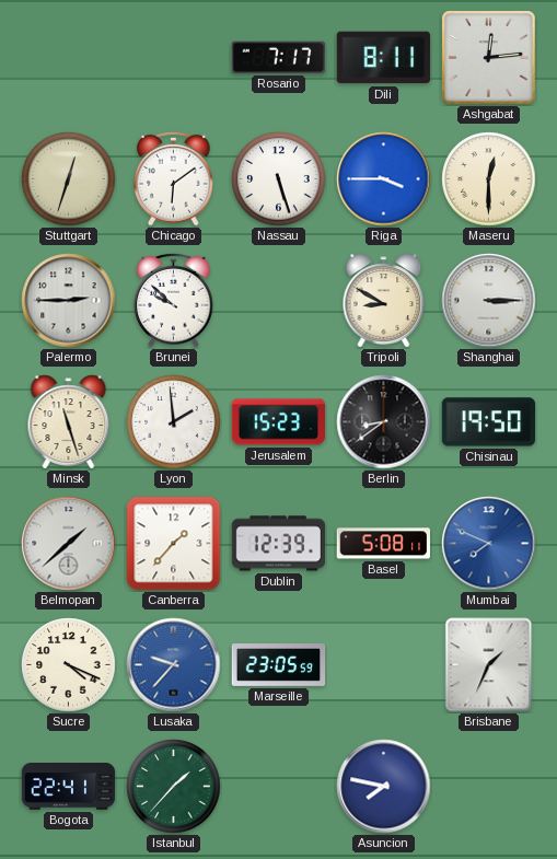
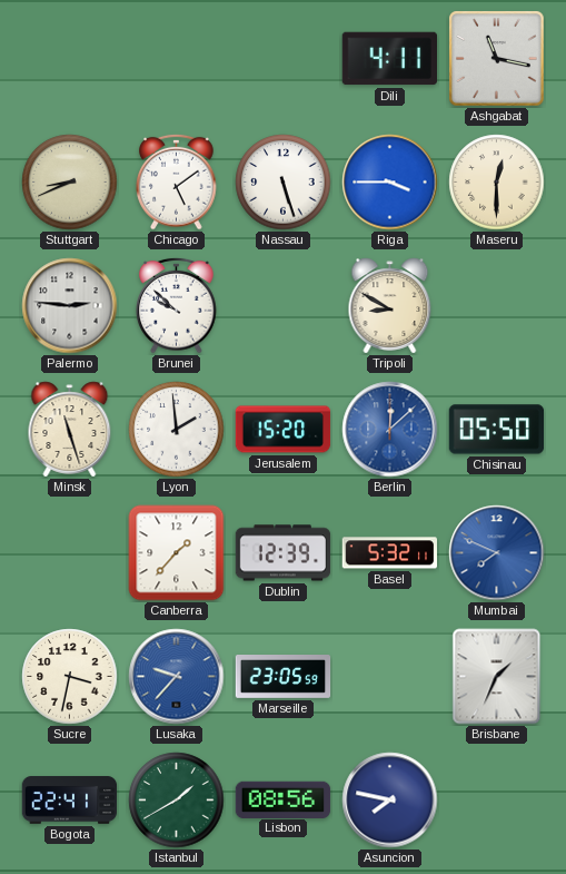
Rosario: 7:17 -> none
Dili: 8:11 -> 4:11
Ashgabat: 12:14 -> 11:17
Stuttgart: 12:33 -> 8:41
Chicago: 6:09 -> 5:09
Palermo: 2:45 -> 2:46
Shanghai: 3:15 -> none
Jerusalem: 15:23 -> 15:20
Berlin: 8:39 -> 12:08
Berlin dial: black -> blue
Chisinau: 19:50 -> 05:50
Belmopan: 1:38 -> none
Basel: 5:08 -> 5:32
Sucre: 4:19 -> 3:32
Istanbul: 1:37 -> 1:40
Lisbon: none -> 08:56
